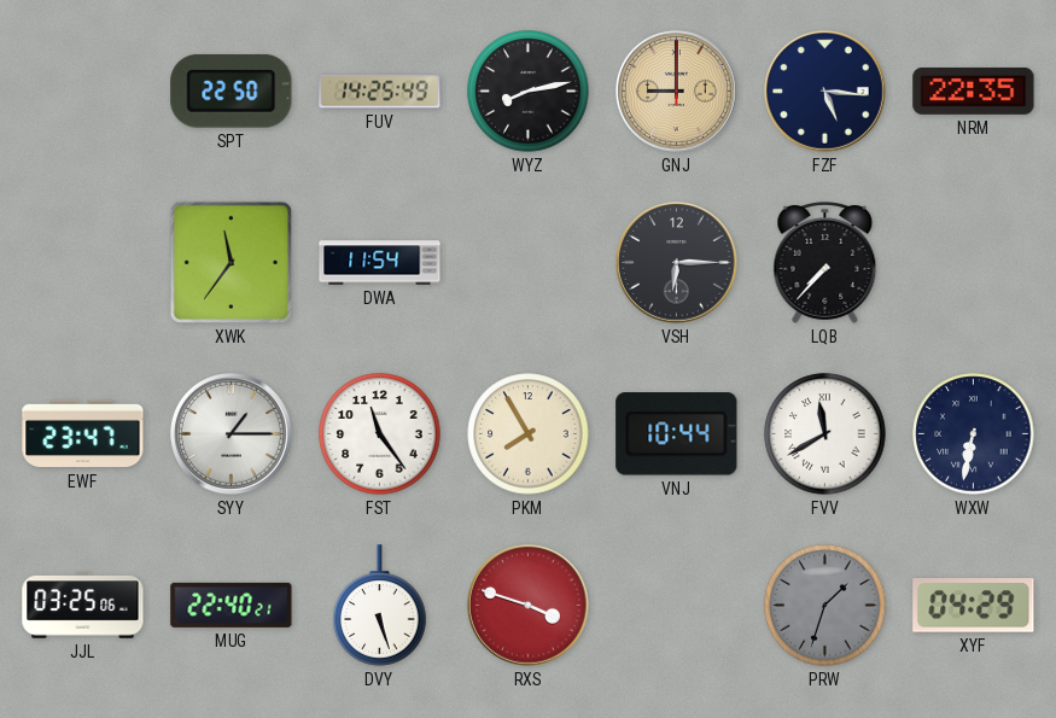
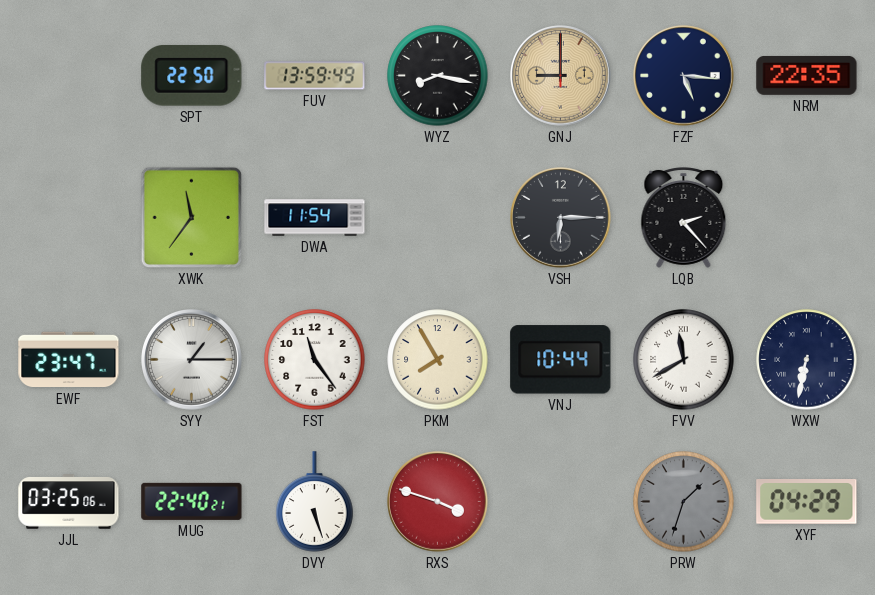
FUV: 14:25 -> 13:59
WYZ: 8:13 -> 8:17
LQB: 7:37 -> 2:23
